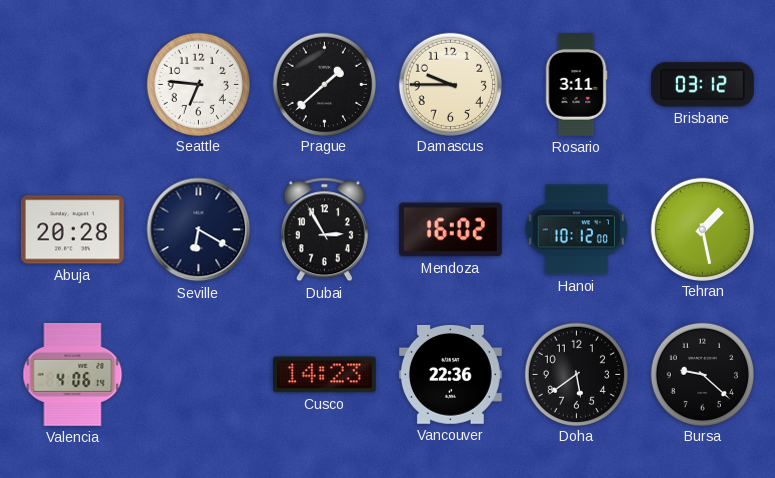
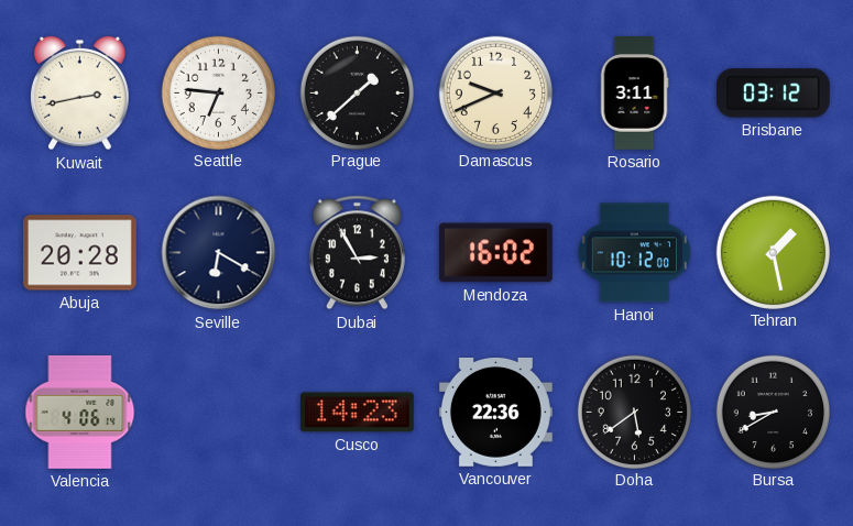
Kuwait: none -> 2:43
Damascus: 9:45 -> 9:41
Bursa: 9:22 -> 8:40
